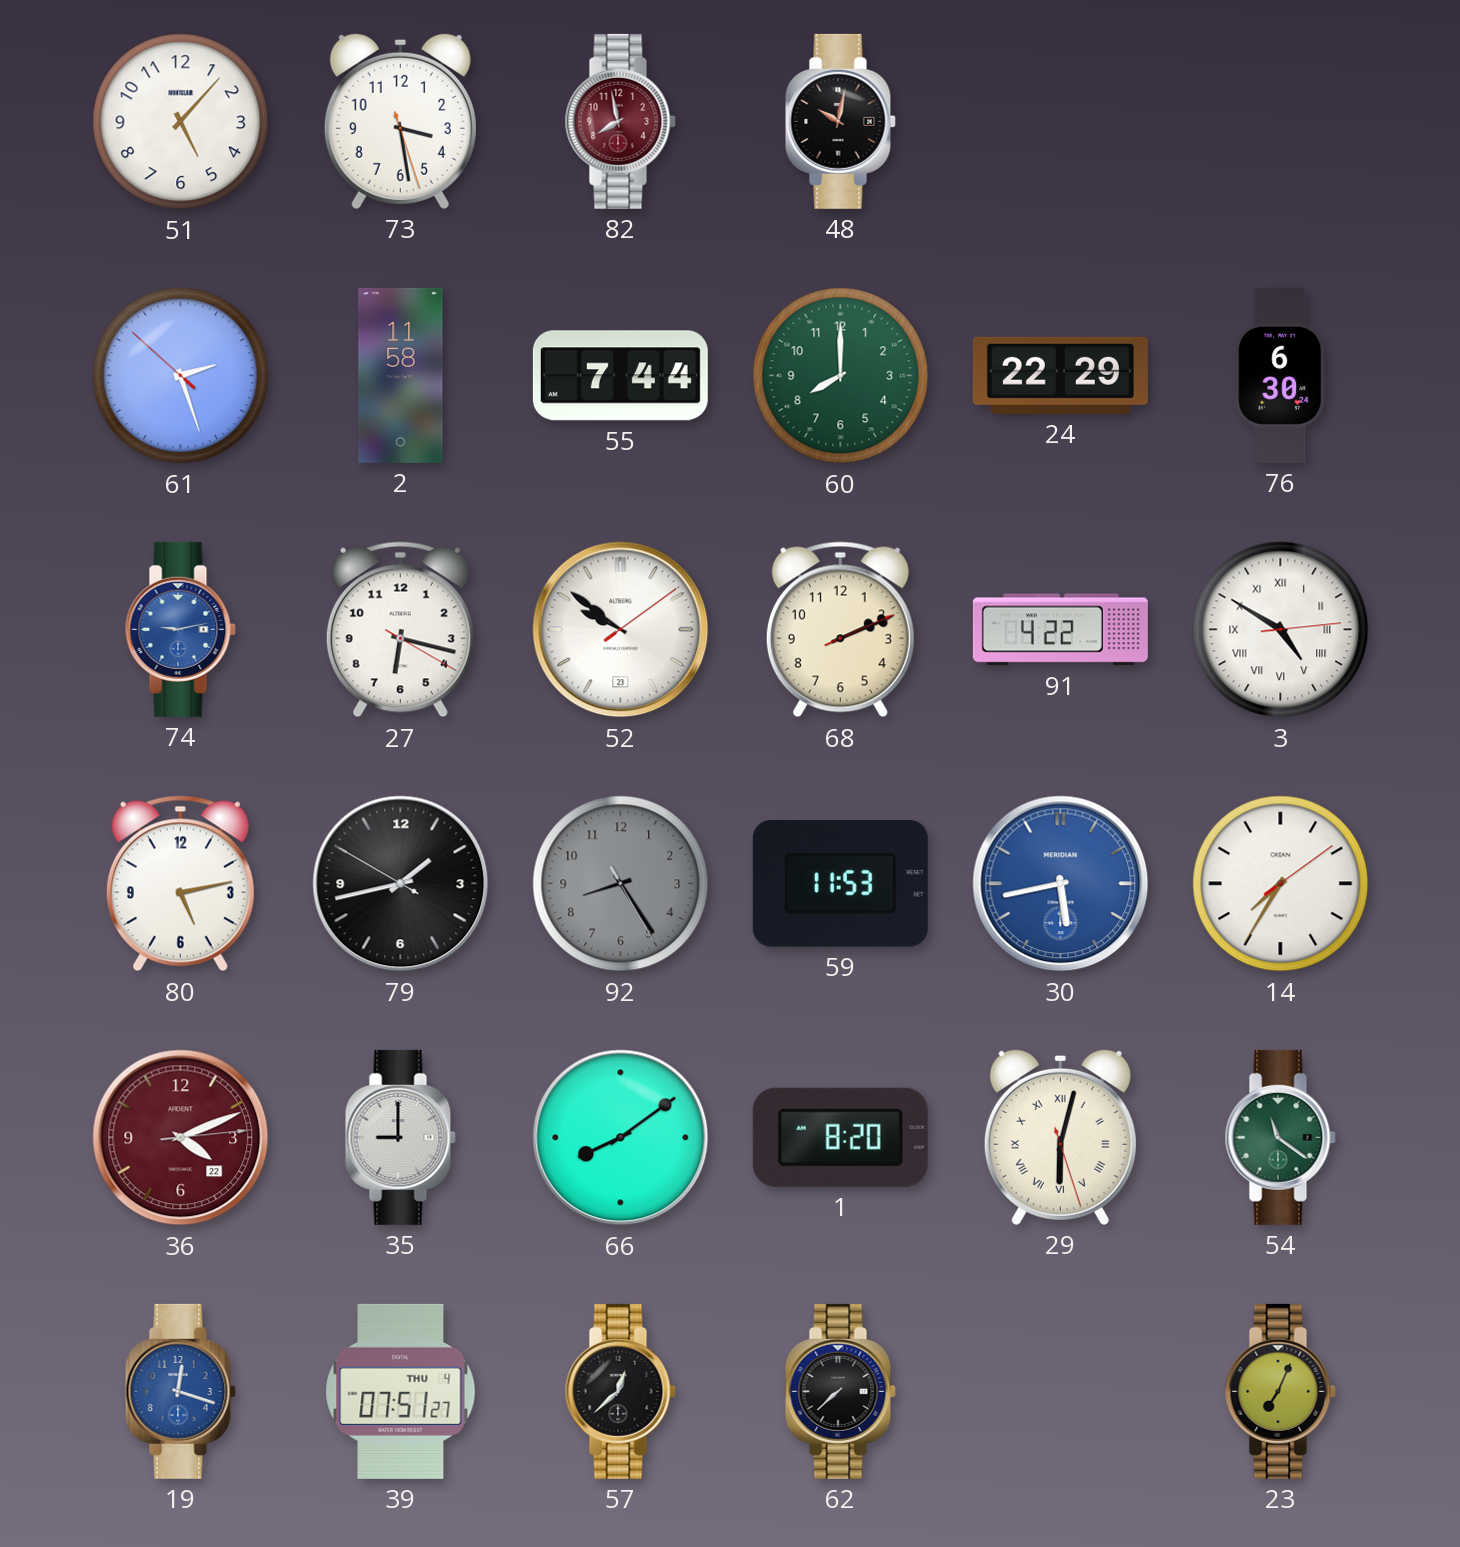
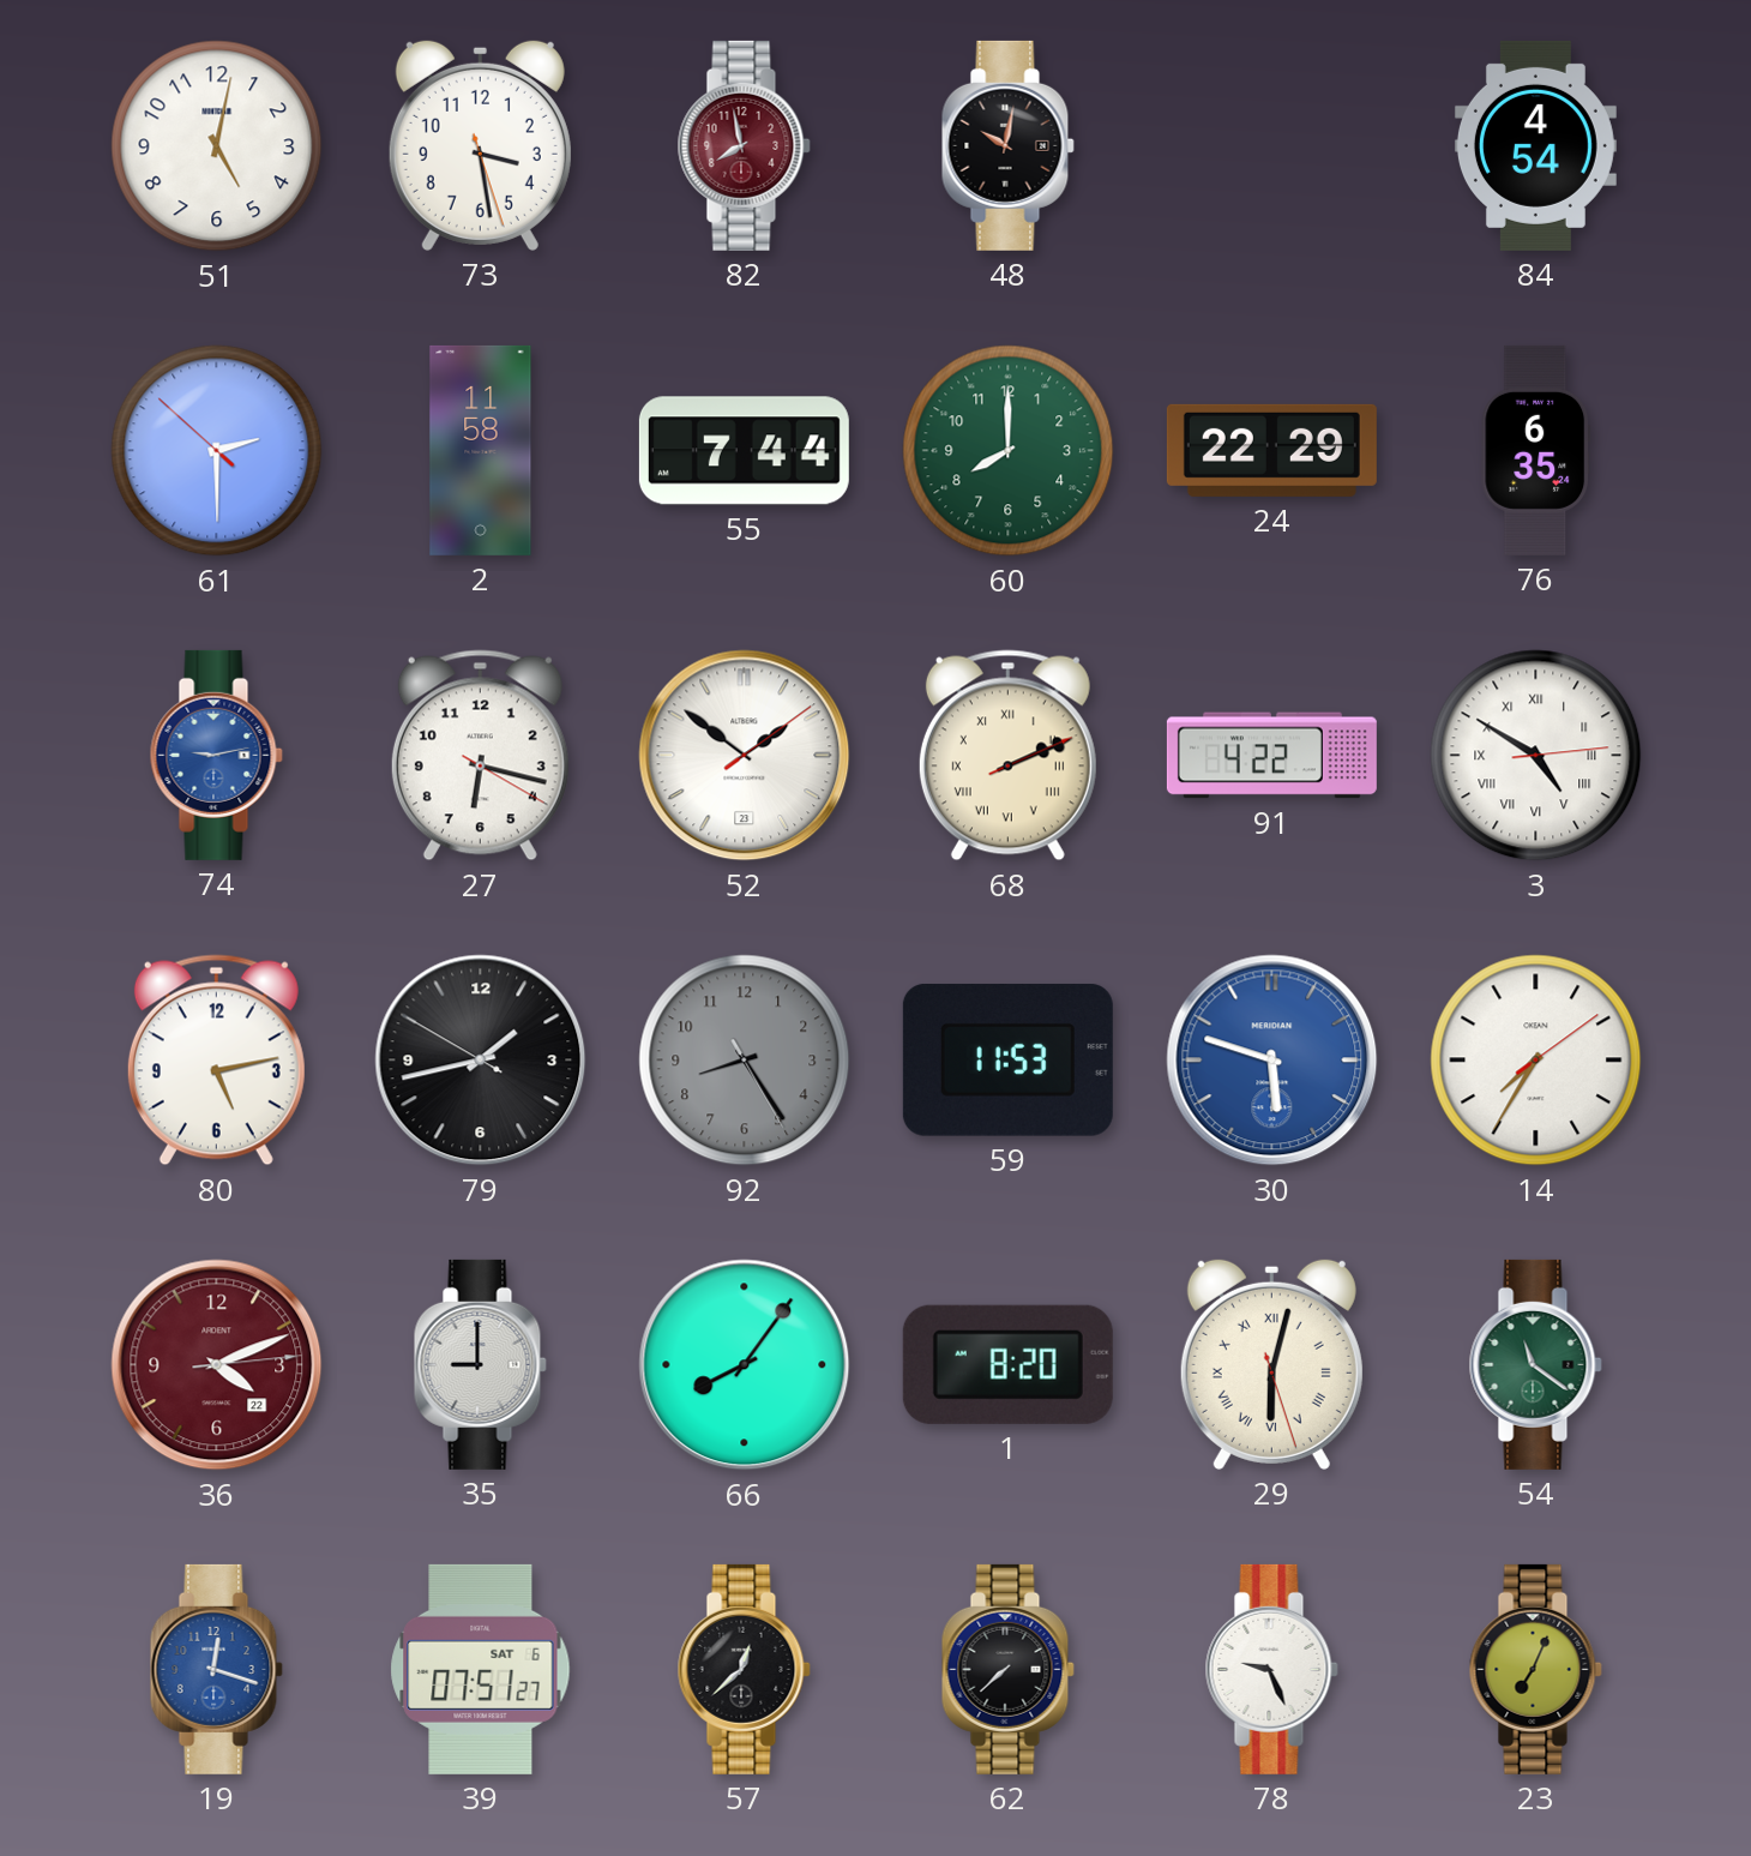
51: 5:07 -> 5:02
84: none -> 4:54
61: 2:26 -> 2:29
76: 6:30 -> 6:35
52: 9:51 -> 1:51
68 numerals: Arabic -> Roman
30: 5:43 -> 5:48
66: 8:09 -> 8:06
39 date: THU 4 -> SAT 6
78: none -> 9:26
